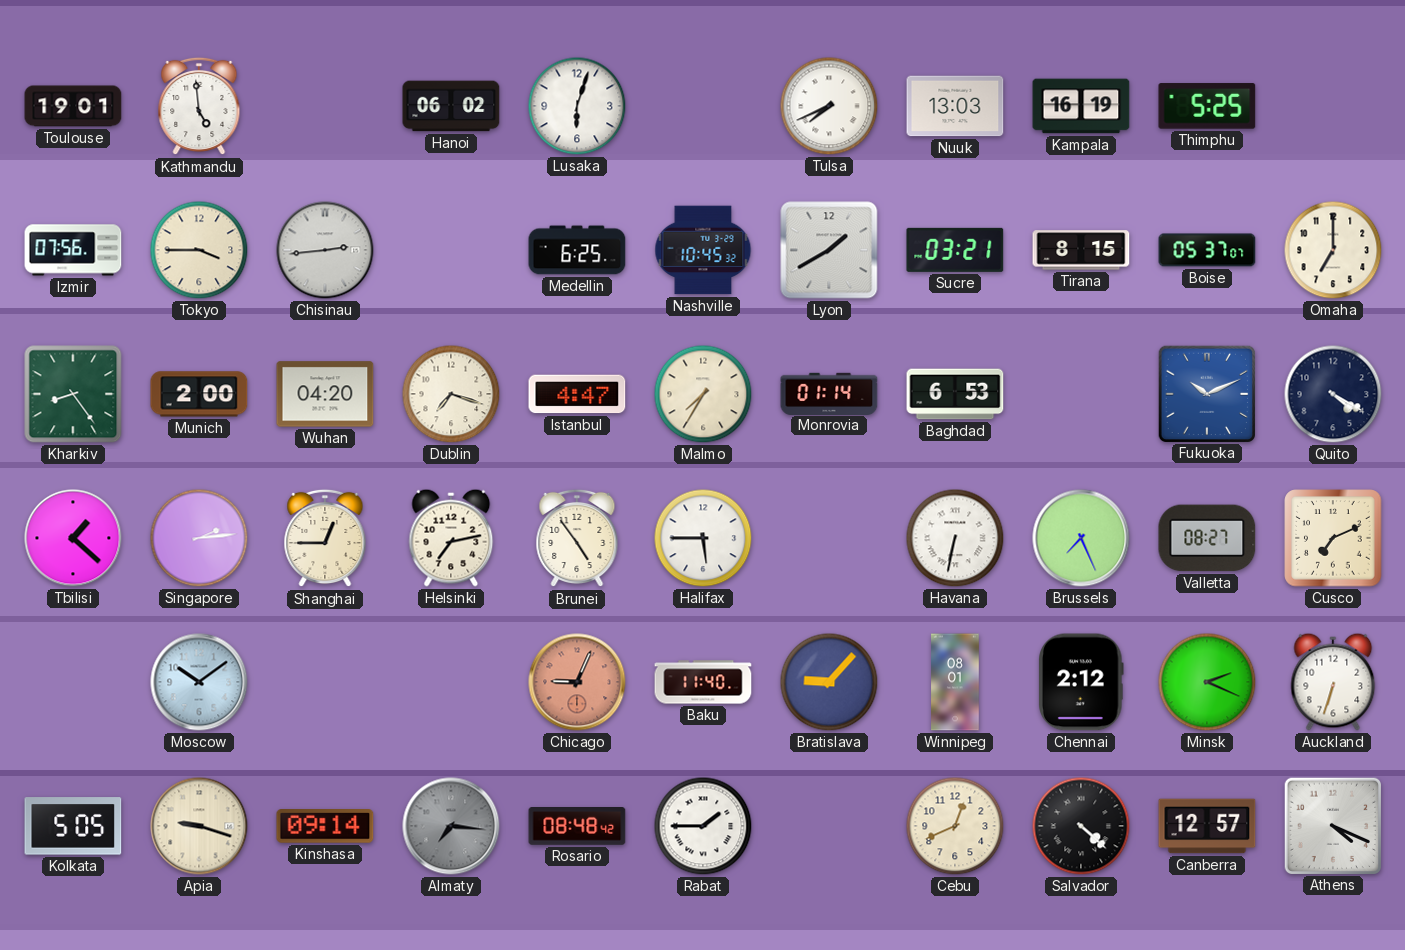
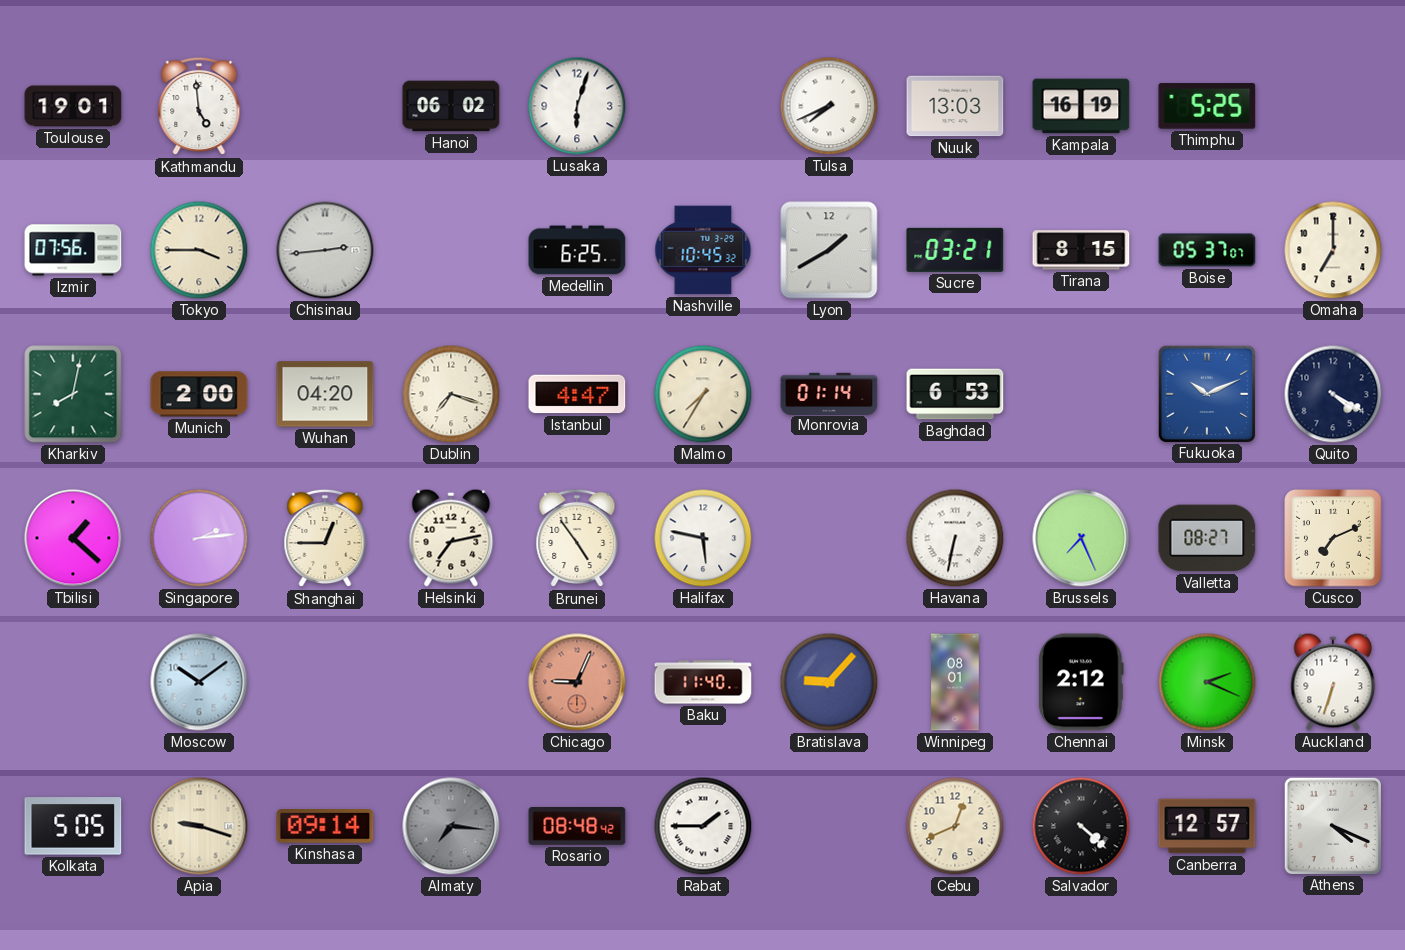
Kharkiv: 8:24 -> 8:02
Halifax: 5:45 -> 5:47
